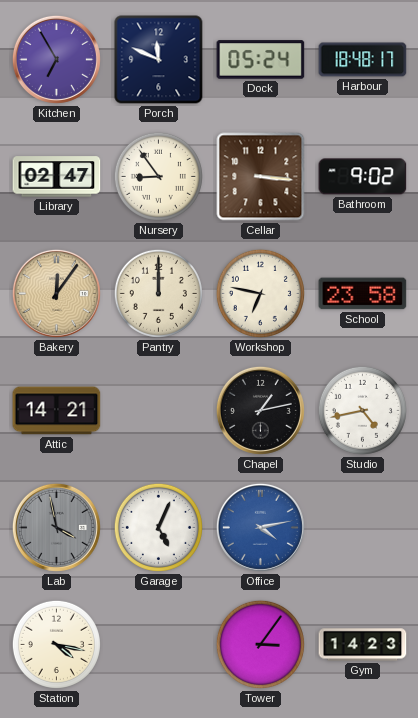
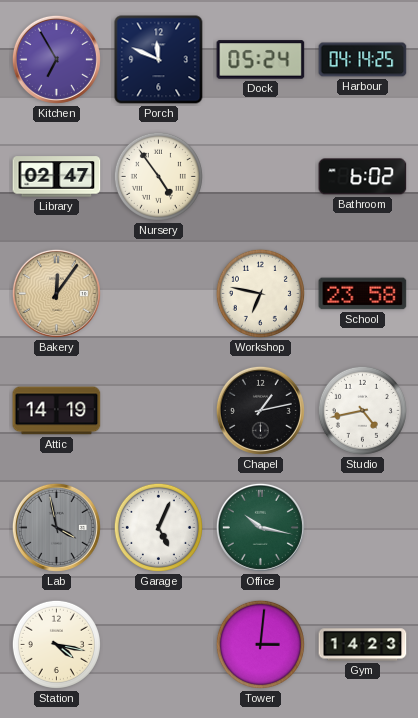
Harbour: 18:48 -> 04:14
Nursery: 8:54 -> 4:54
Cellar: 3:16 -> none
Bathroom: 9:02 -> 6:02
Pantry: 12:00 -> none
Attic: 14:21 -> 14:19
Office: 4:13 -> 10:17
Office dial: blue -> green
Tower: 3:06 -> 3:01
